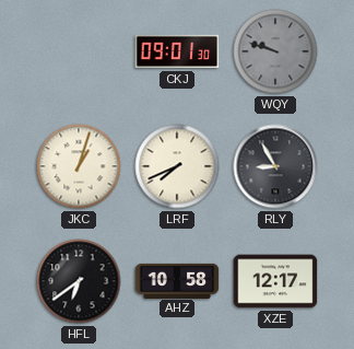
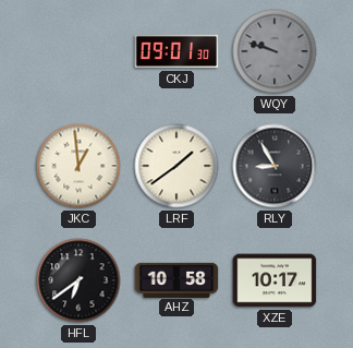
JKC: 1:03 -> 12:59
LRF: 7:41 -> 1:39
XZE: 12:17 -> 10:17
